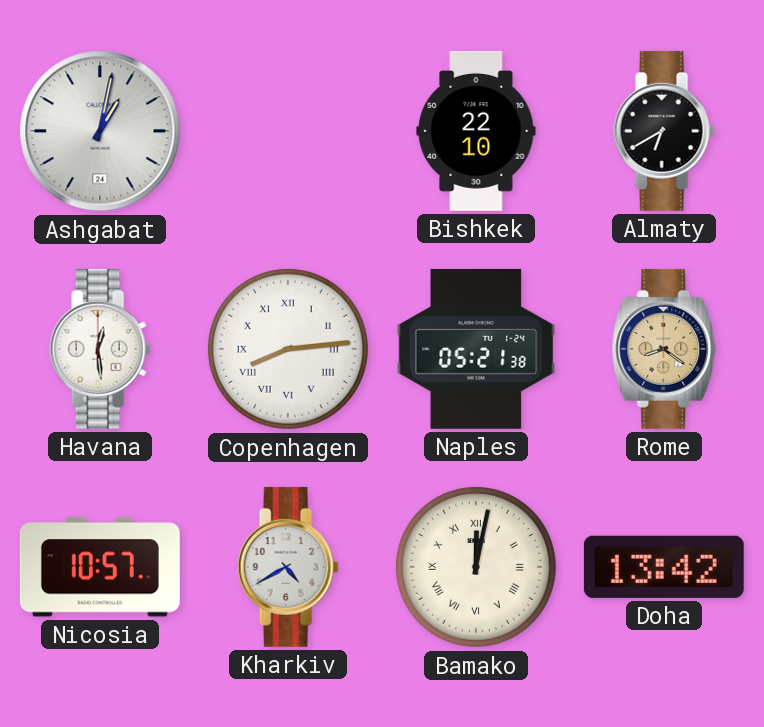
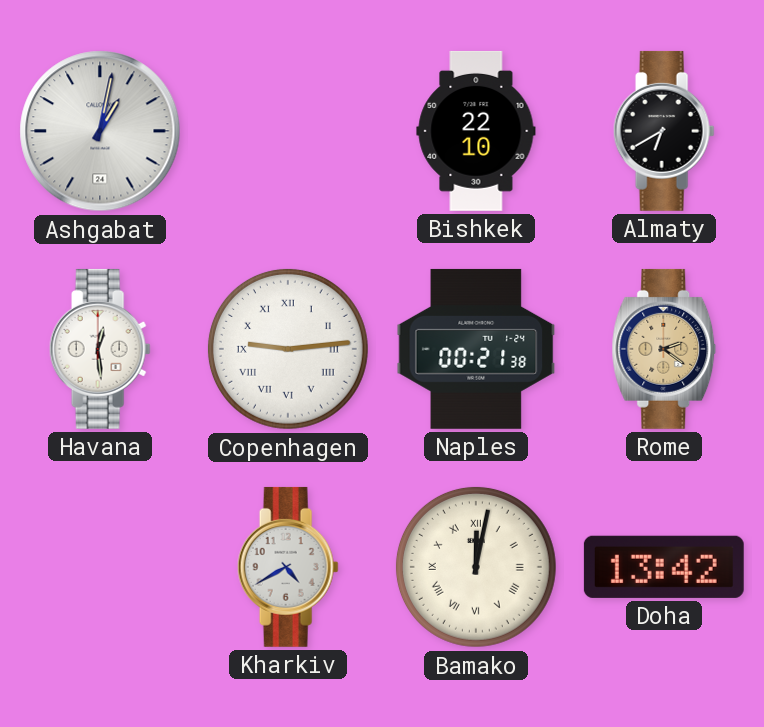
Copenhagen: 8:14 -> 9:14
Naples: 05:21 -> 00:21
Rome: 8:21 -> 2:21
Nicosia: 10:57 -> none
